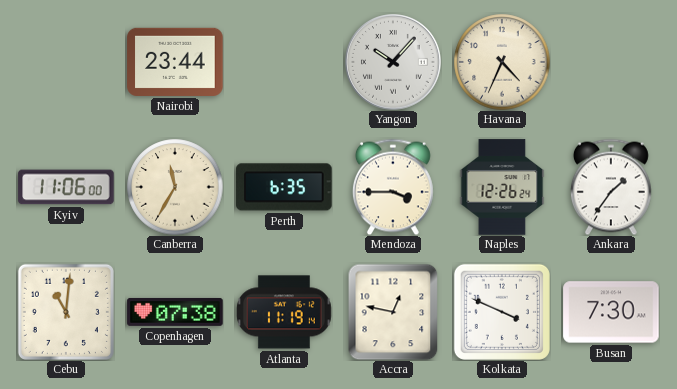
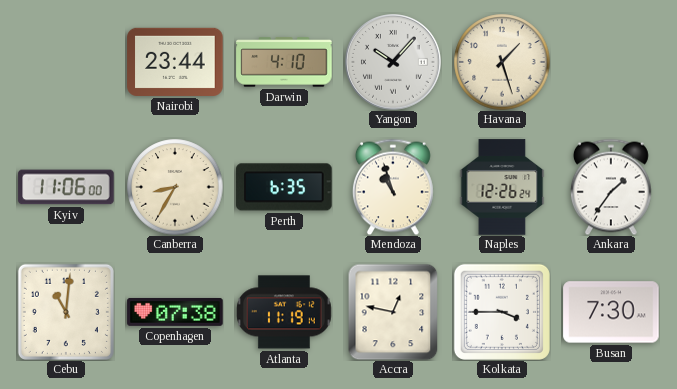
Darwin: none -> 4:10
Havana: 4:34 -> 1:27
Canberra: 11:35 -> 8:35
Mendoza: 3:45 -> 10:57
Kolkata: 3:49 -> 3:45
